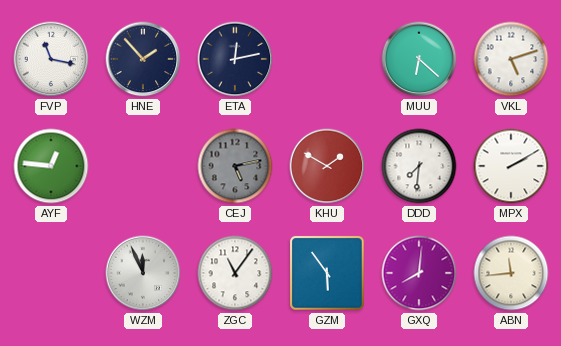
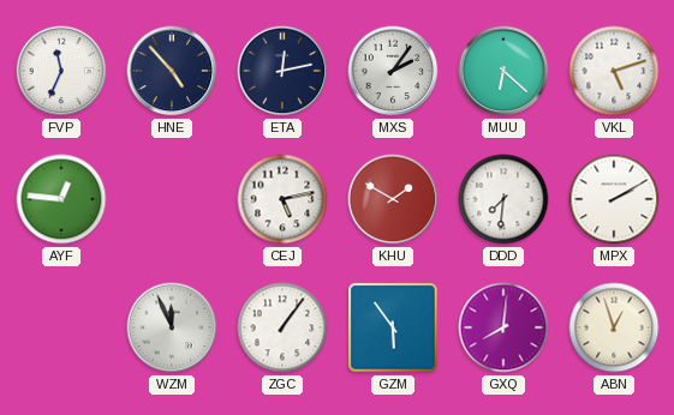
FVP: 11:17 -> 11:34
HNE: 1:53 -> 4:53
MXS: none -> 2:06
CEJ dial: grey -> white
ZGC: 11:06 -> 1:06
ABN: 11:44 -> 12:57
